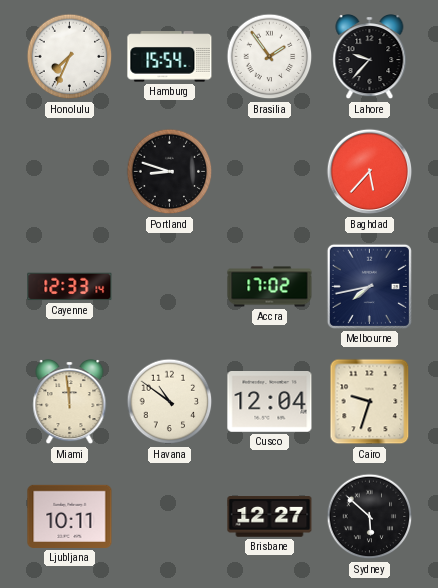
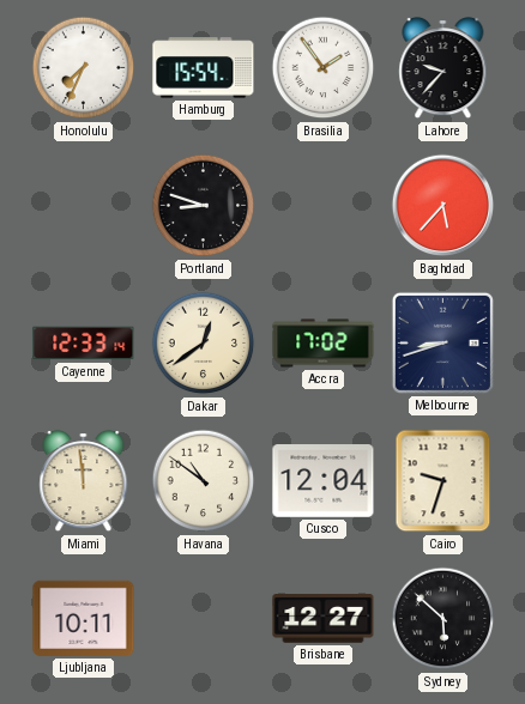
Dakar: none -> 12:39
Melbourne: 7:43 -> 8:42
